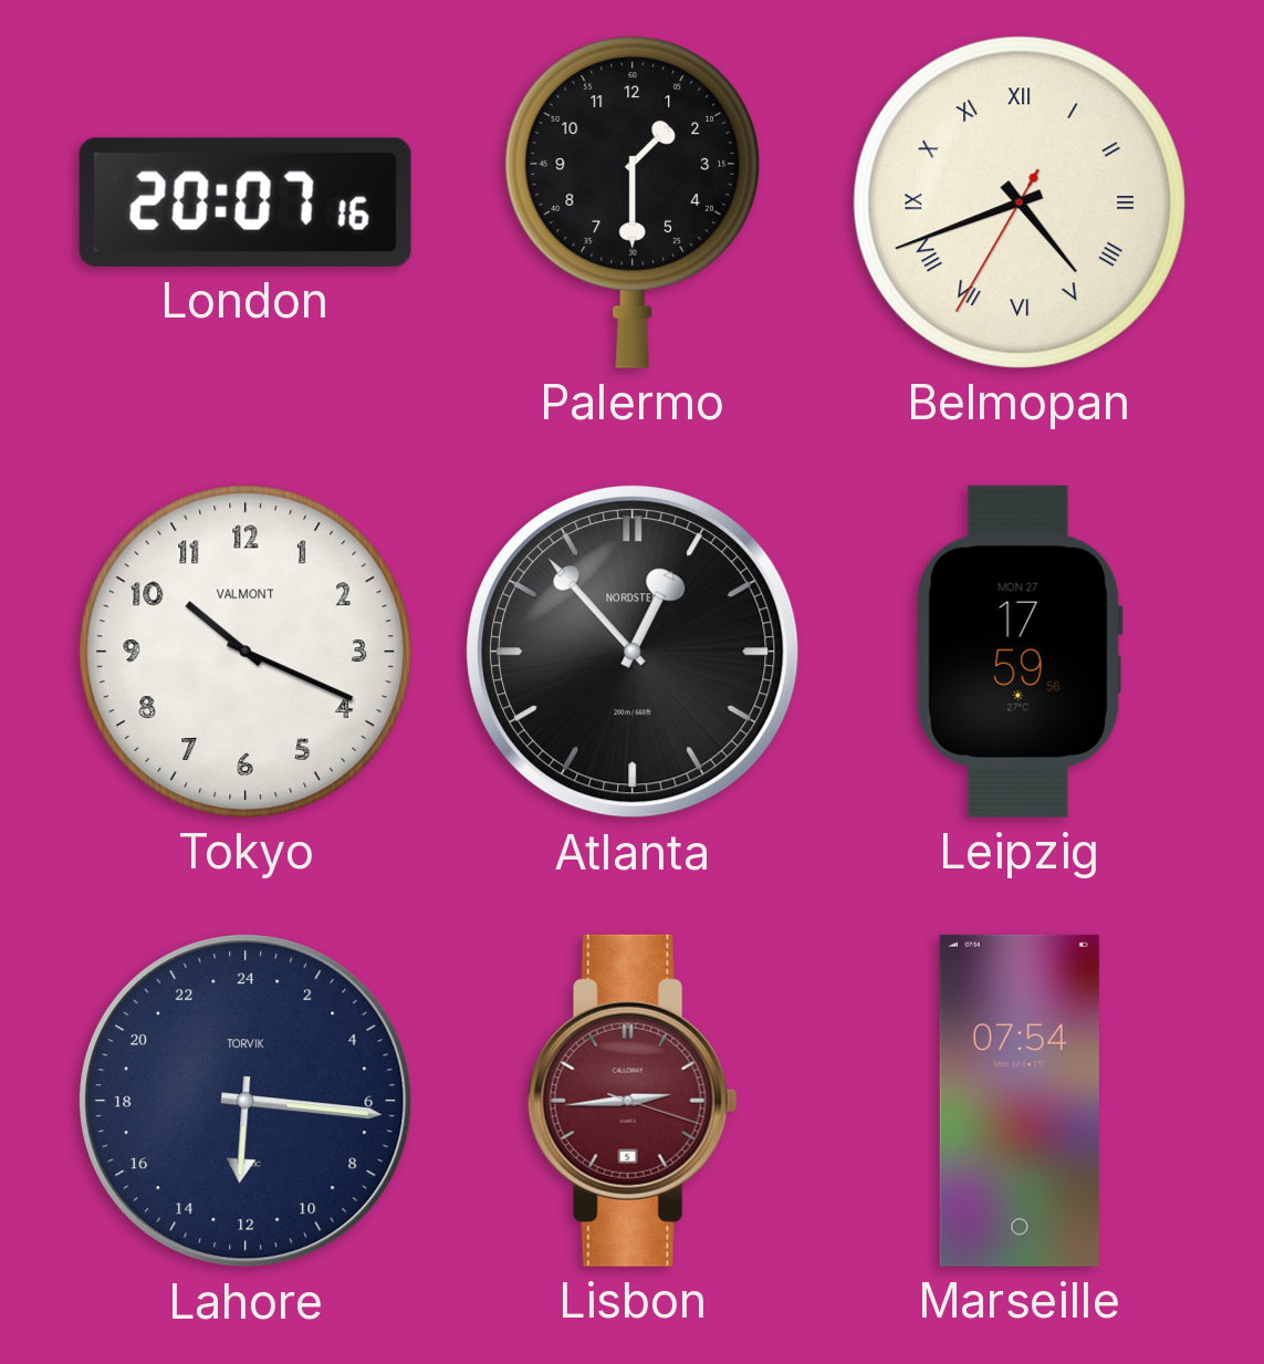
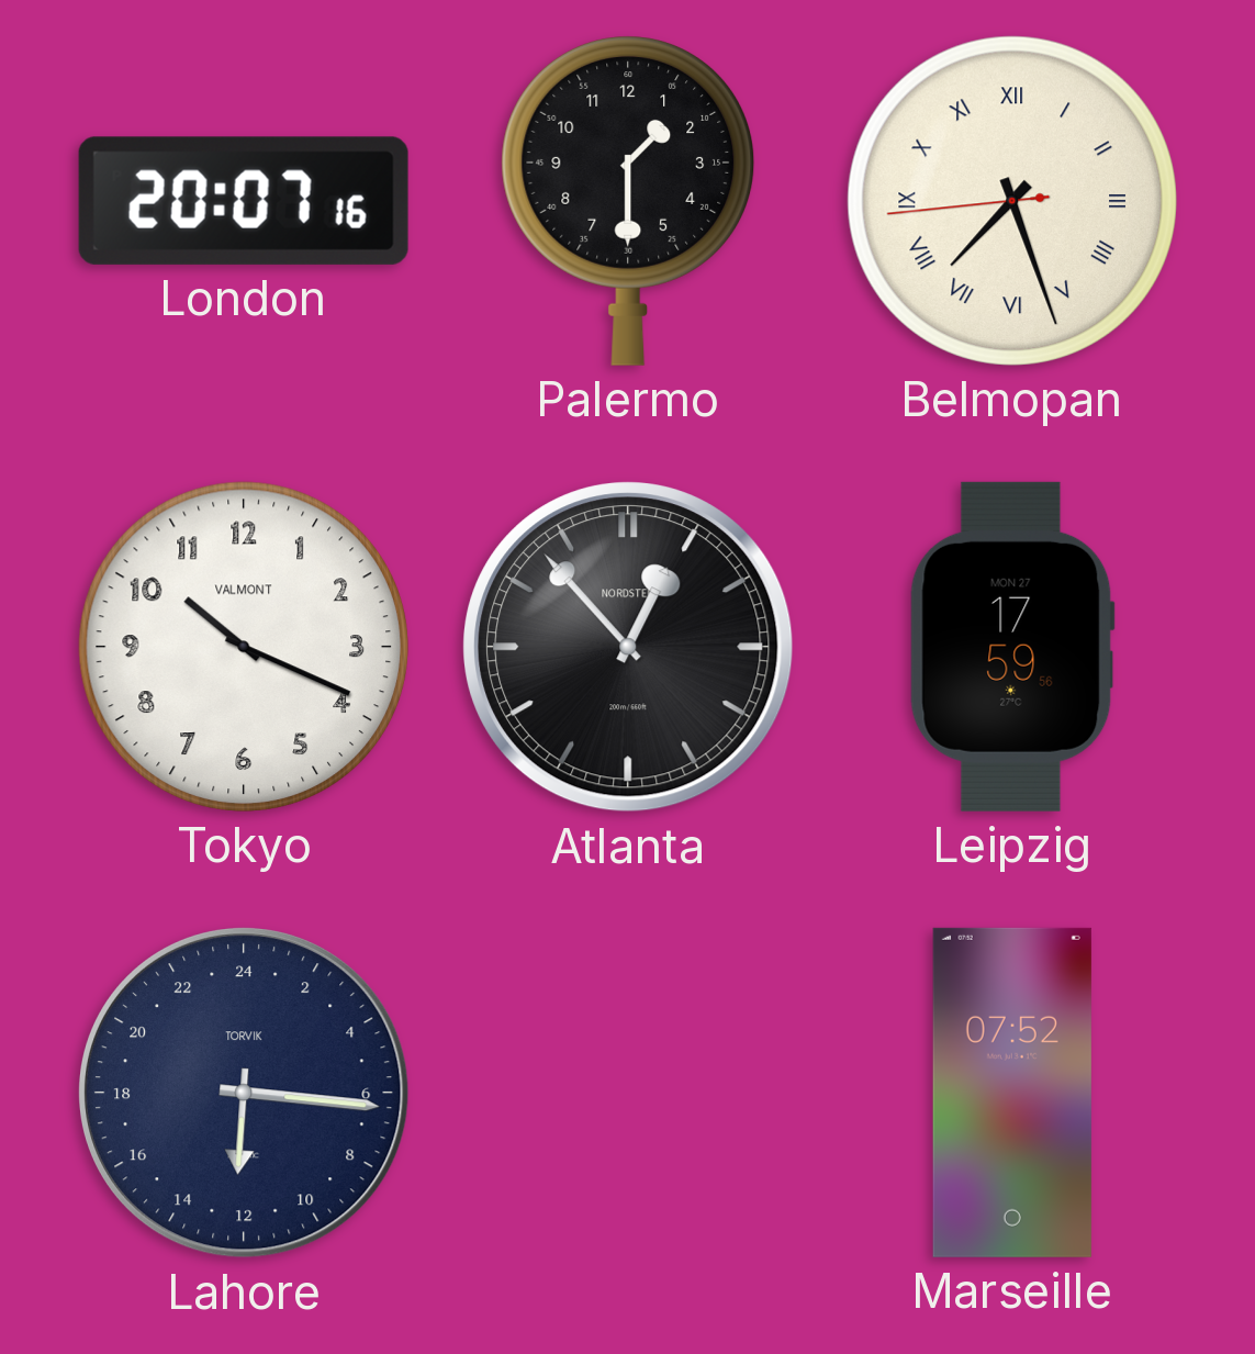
Belmopan: 4:41 -> 7:26
Lisbon: 2:44 -> none
Marseille: 07:54 -> 07:52
